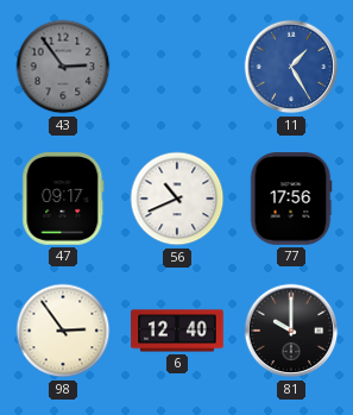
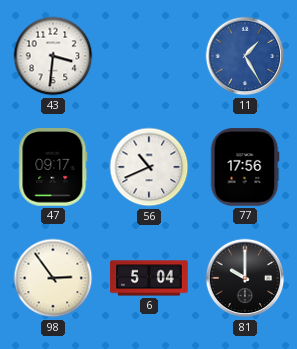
43: 2:54 -> 3:31
43 dial: grey -> white
6: 12:40 -> 5:04
